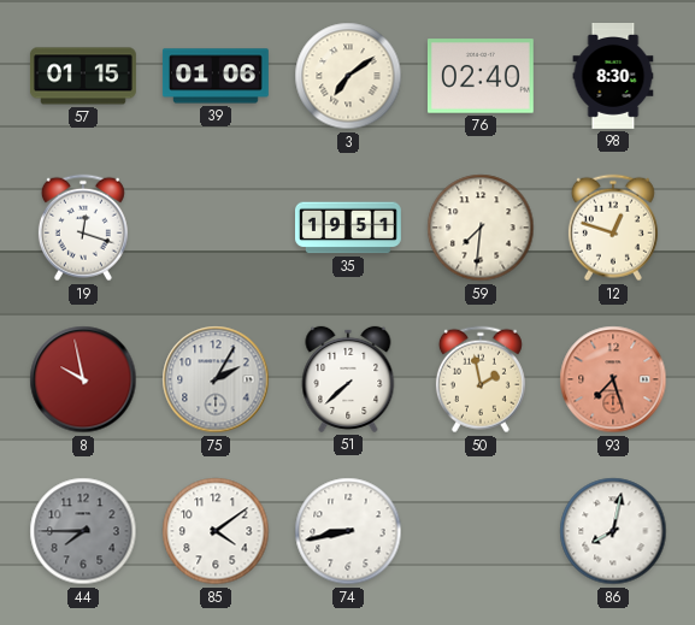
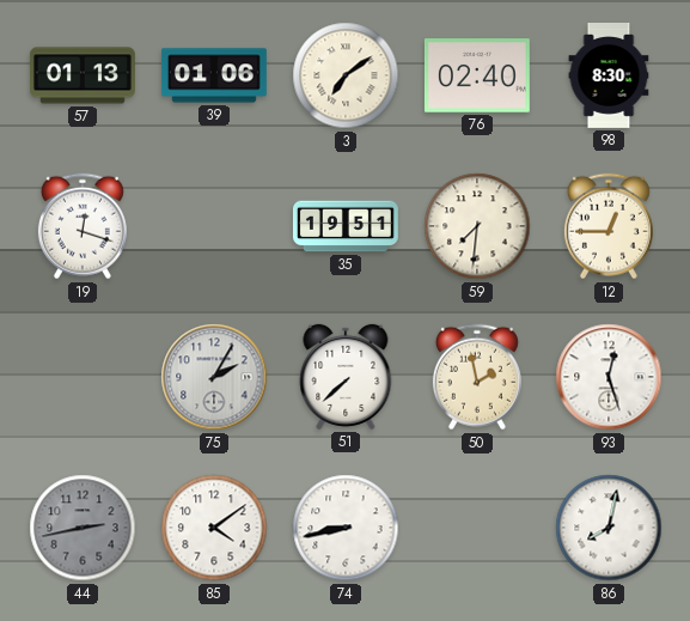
57: 01:15 -> 01:13
12: 12:48 -> 12:45
8: 9:58 -> none
93: 7:27 -> 12:27
93 dial: salmon -> white
44: 7:45 -> 2:43
